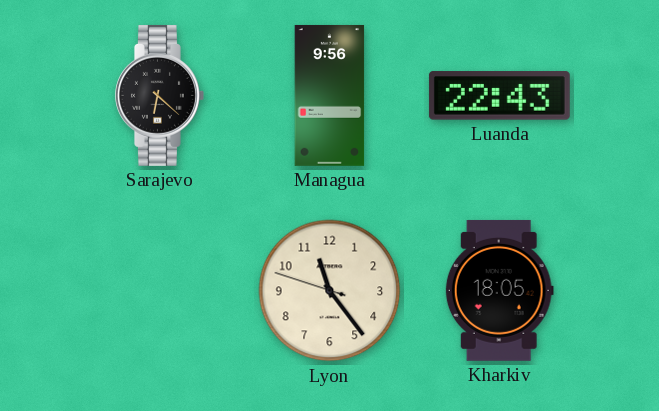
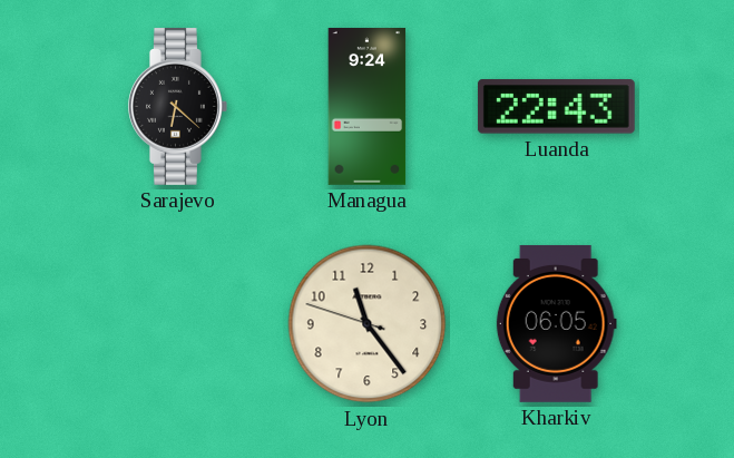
Managua: 9:56 -> 9:24
Kharkiv: 18:05 -> 06:05
